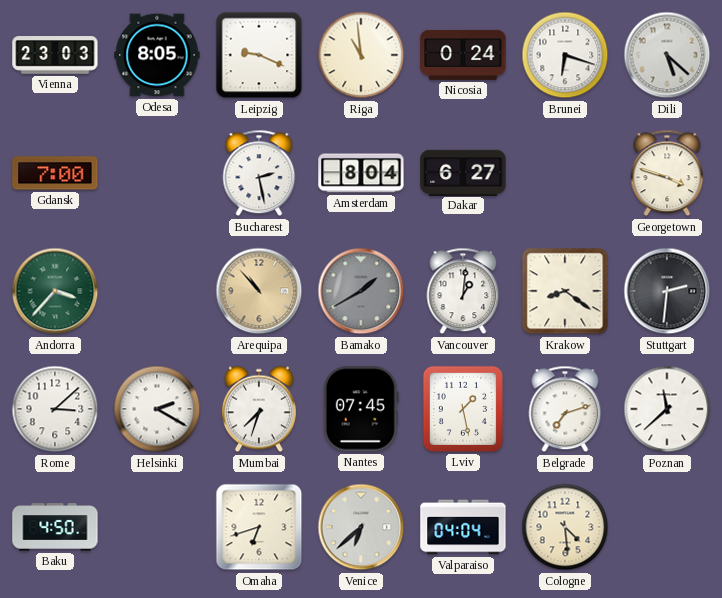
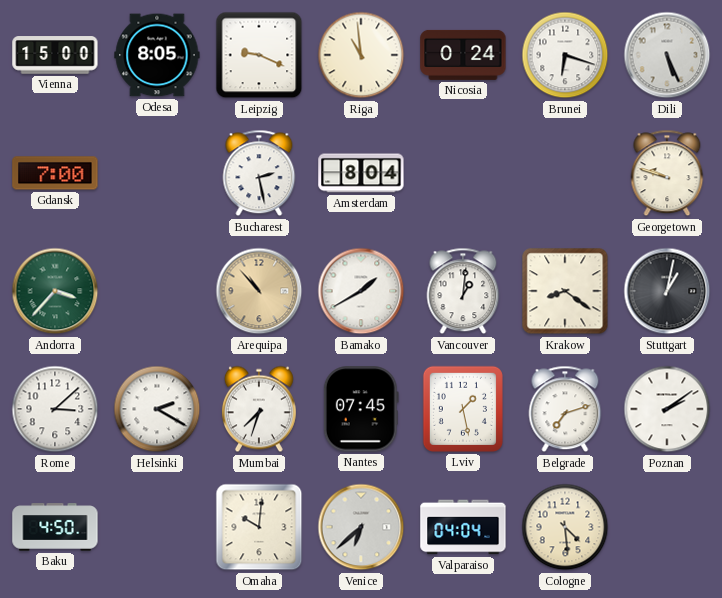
Vienna: 23:03 -> 15:00
Dili: 5:22 -> 5:26
Dakar: 6:27 -> none
Georgetown: 3:48 -> 9:48
Bamako dial: grey -> white
Stuttgart: 2:31 -> 1:02
Poznan: 11:38 -> 2:09
Omaha: 6:42 -> 10:01
